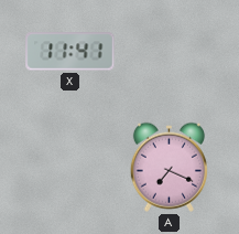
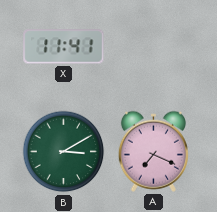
B: none -> 3:10
